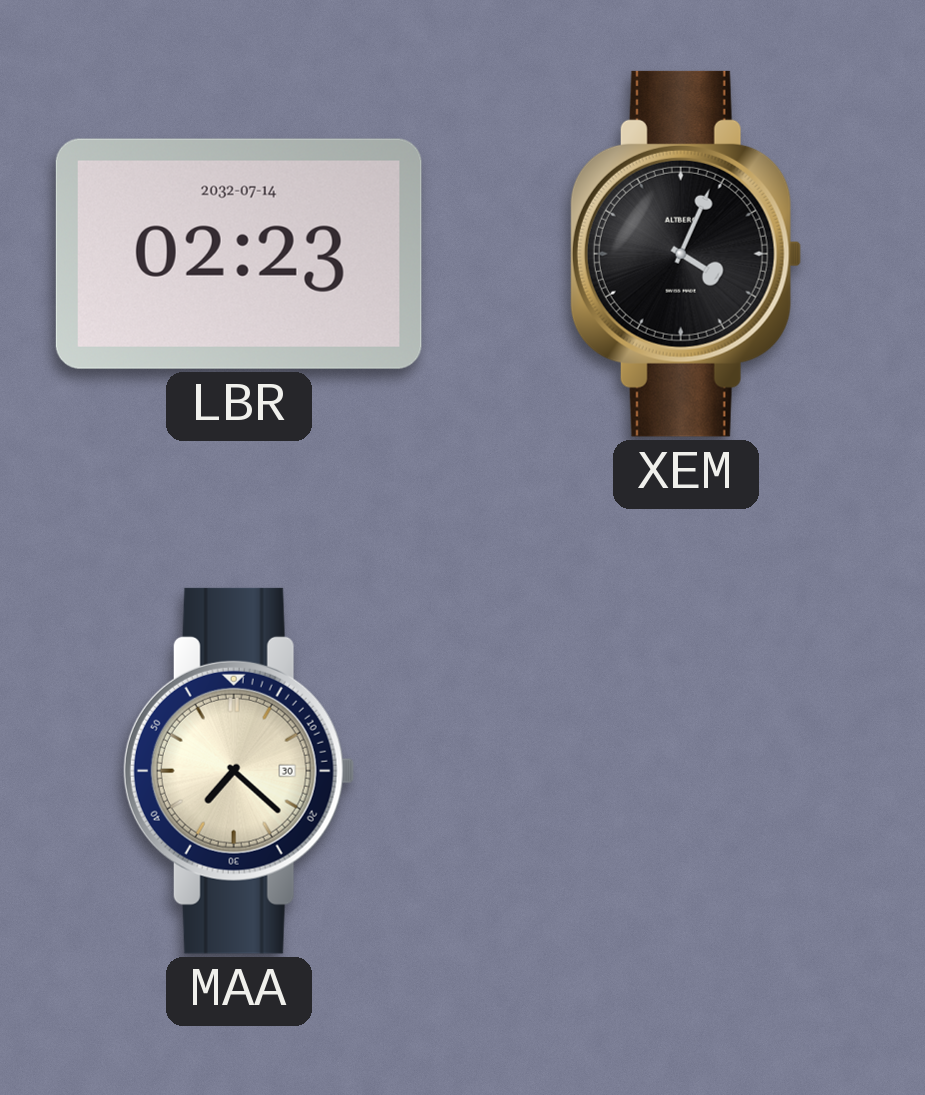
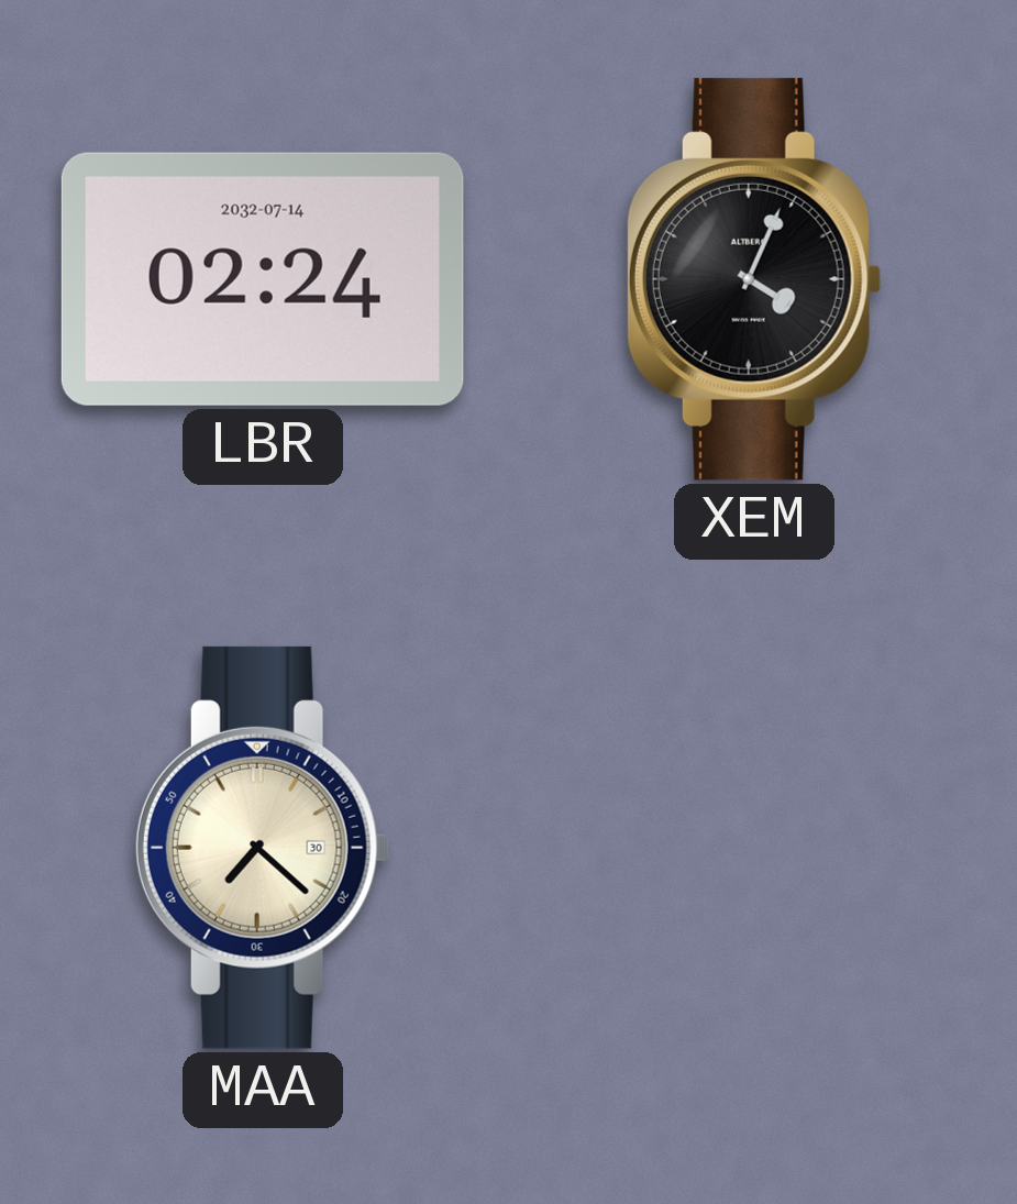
LBR: 02:23 -> 02:24
